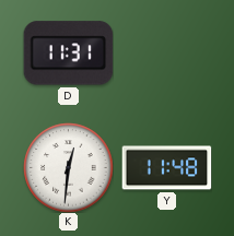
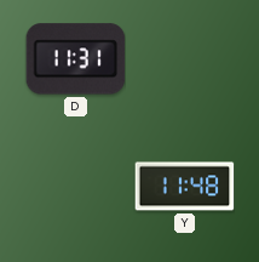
K: 12:31 -> none
